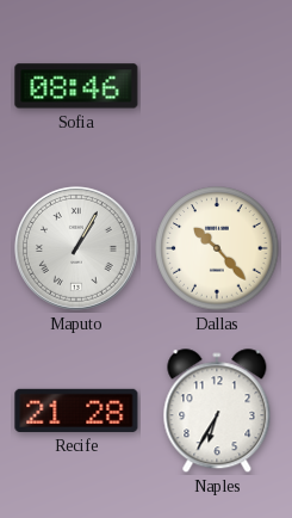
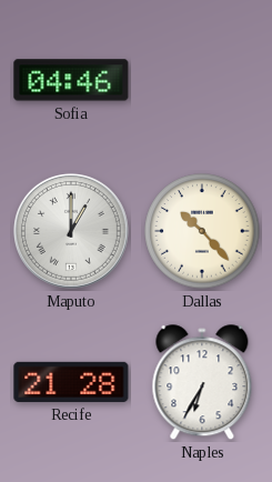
Sofia: 08:46 -> 04:46
Maputo: 1:05 -> 1:00
